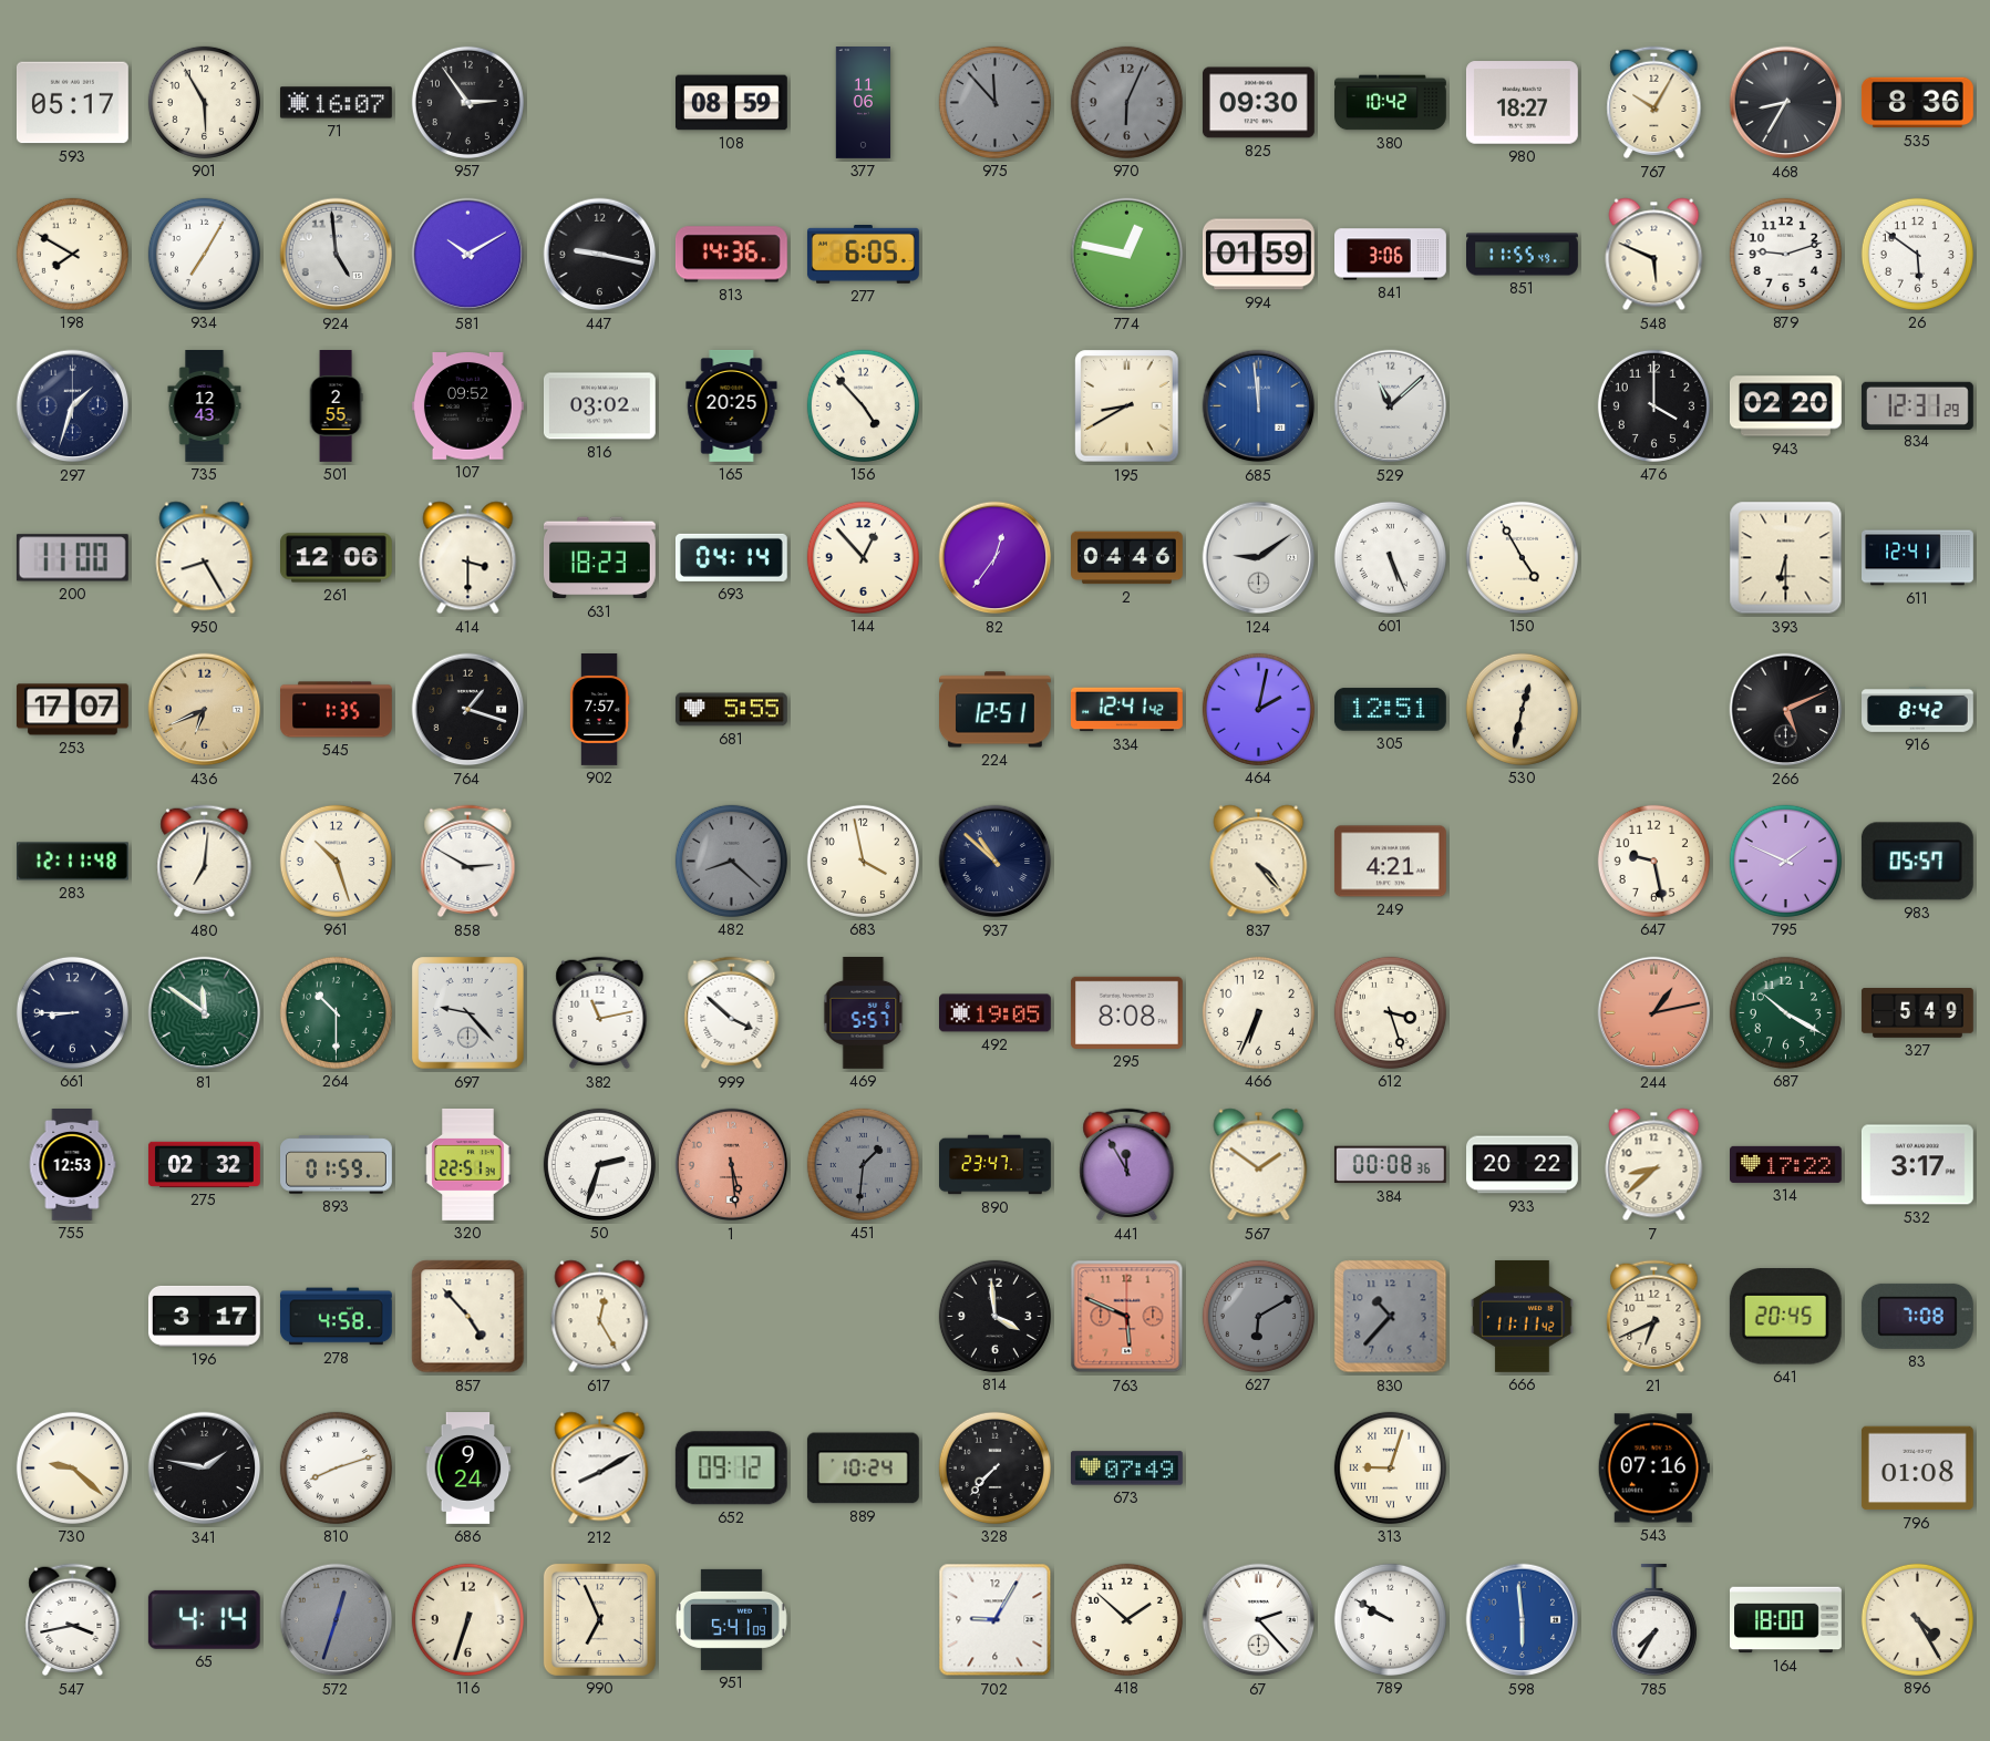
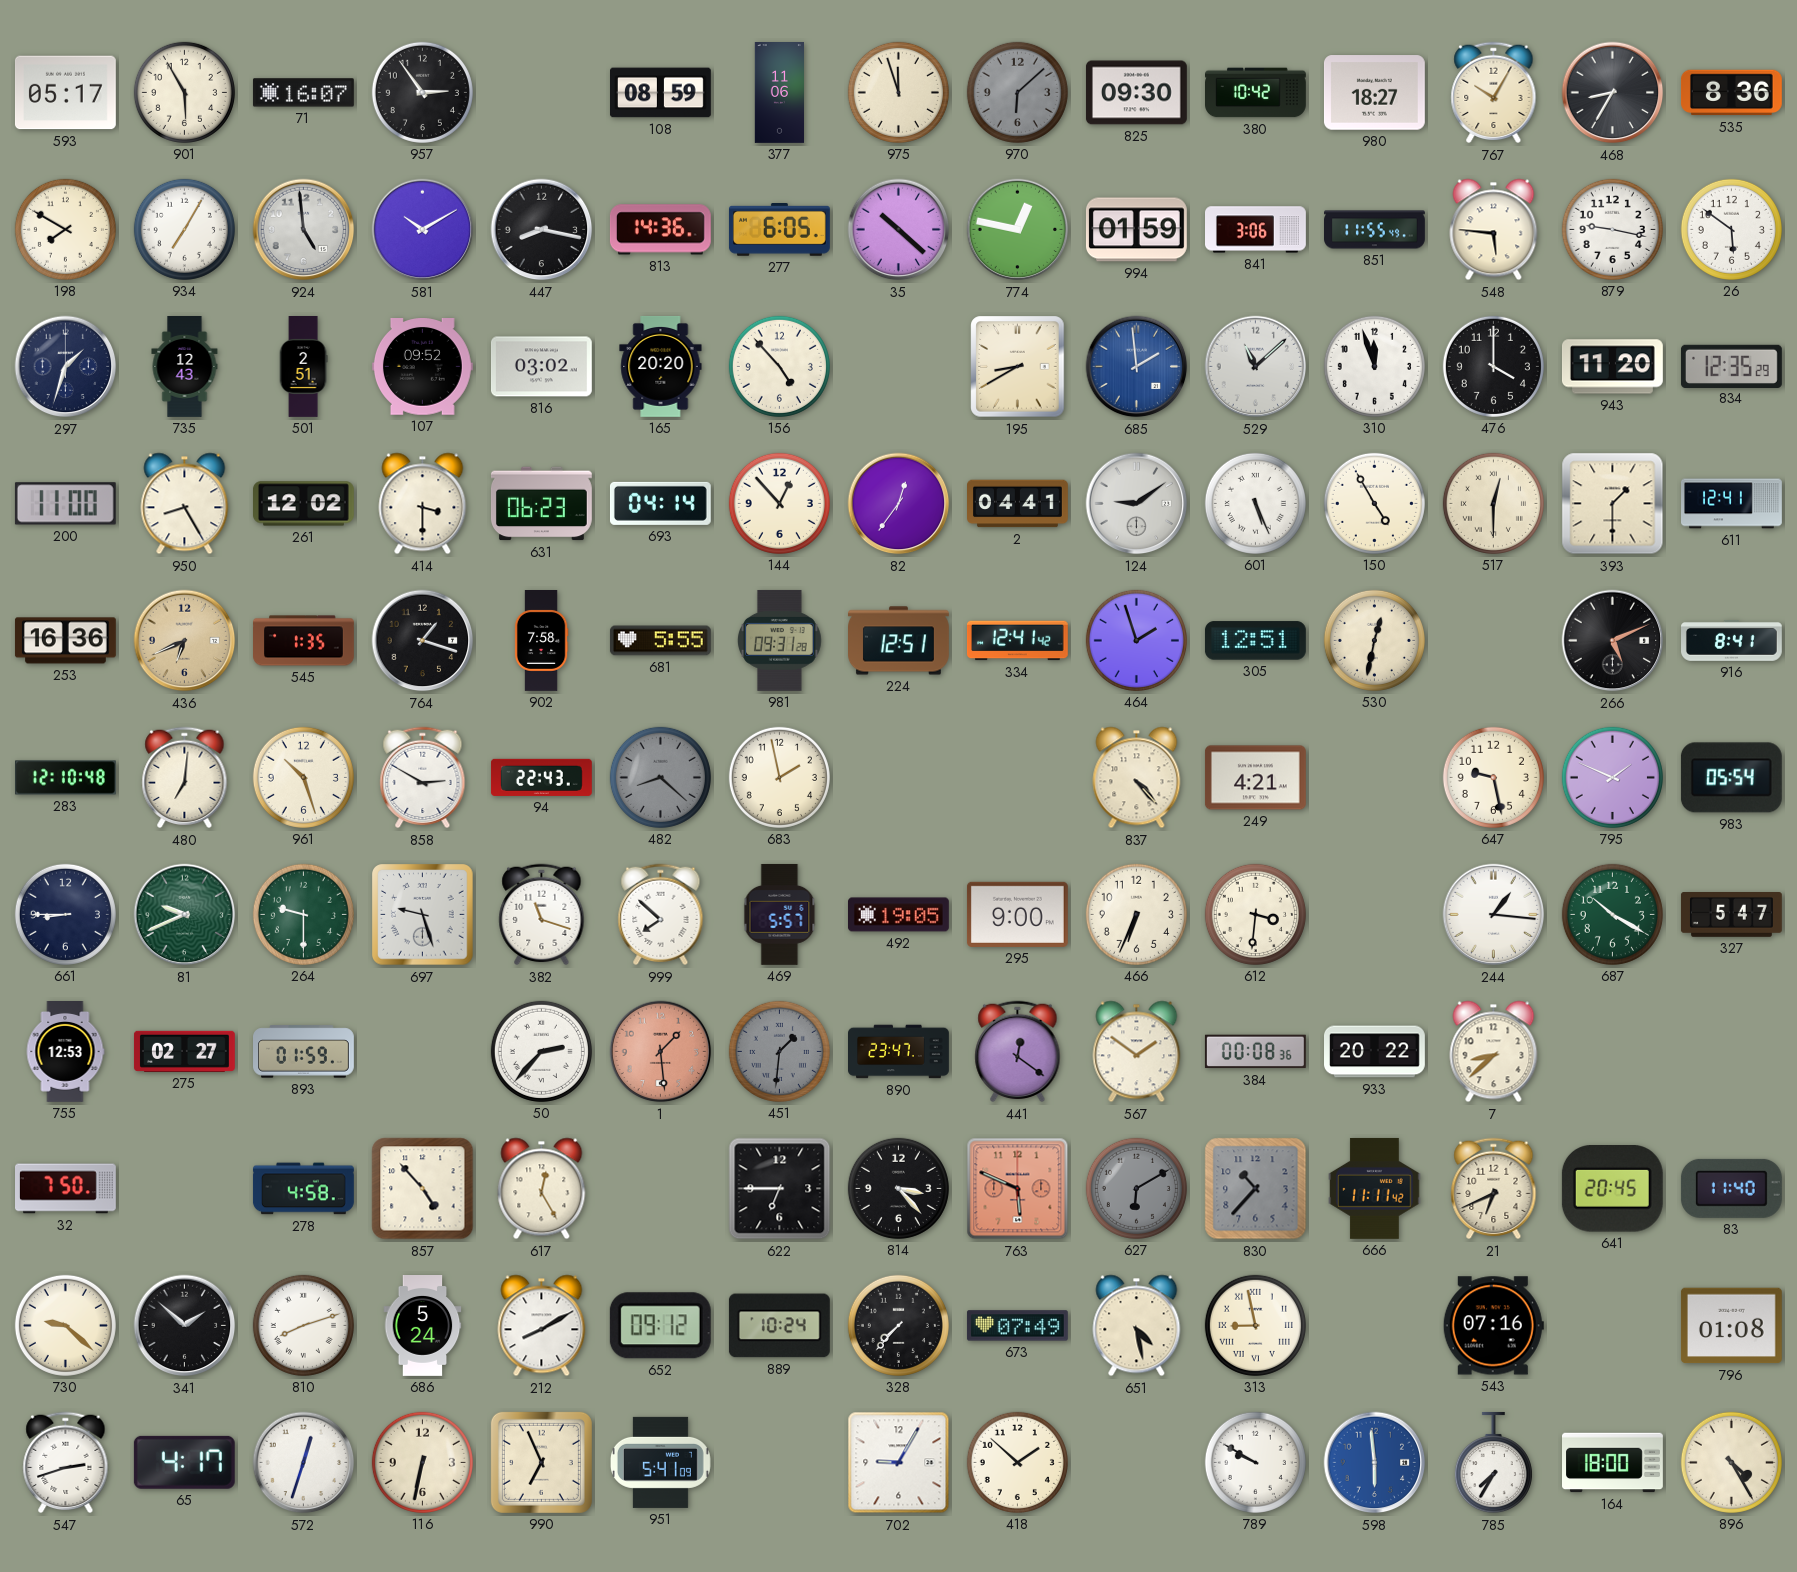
975: 11:53 -> 11:57
975 dial: grey -> cream
970: 6:04 -> 6:08
447: 9:17 -> 8:17
35: none -> 10:22
548: 5:49 -> 5:46
879: 9:12 -> 9:17
501: 2:55 -> 2:51
165: 20:25 -> 20:20
685: 11:59 -> 1:59
310: none -> 11:57
943: 02:20 -> 11:20
834: 12:31 -> 12:35
261: 12:06 -> 12:02
631: 18:23 -> 06:23
2: 04:46 -> 04:41
517: none -> 12:30
393: 6:30 -> 1:30
253: 17:07 -> 16:36
902: 7:57 -> 7:58
981: none -> 09:31
464: 2:02 -> 1:57
916: 8:42 -> 8:41
283: 12:11 -> 12:10
94: none -> 22:43
683: 3:58 -> 1:58
937: 10:52 -> none
983: 05:57 -> 05:54
81: 11:51 -> 9:41
264: 10:30 -> 9:30
697: 9:23 -> 9:27
382: 11:13 -> 11:18
999: 3:52 -> 7:52
295: 8:08 -> 9:00
612: 3:27 -> 3:31
244: 1:13 -> 1:16
244 dial: salmon -> white
327: 5:49 -> 5:47
275: 02:32 -> 02:27
320: 22:51 -> none
50: 2:33 -> 2:37
1: 5:29 -> 1:29
441: 11:55 -> 12:21
314: 17:22 -> none
532: 3:17 -> none
32: none -> 7:50
196: 3:17 -> none
622: none -> 6:45
814: 3:59 -> 3:23
83: 7:08 -> 11:40
341: 1:47 -> 1:52
686: 9:24 -> 5:24
651: none -> 4:28
313: 9:03 -> 8:58
547: 3:43 -> 2:42
65: 4:14 -> 4:17
572 dial: grey -> white
116: 6:33 -> 6:32
67: 2:23 -> none
